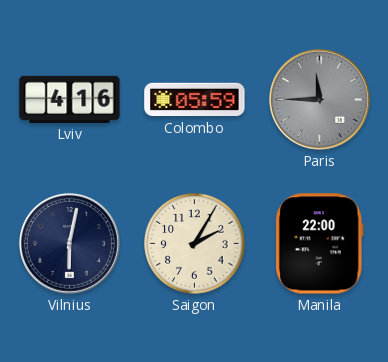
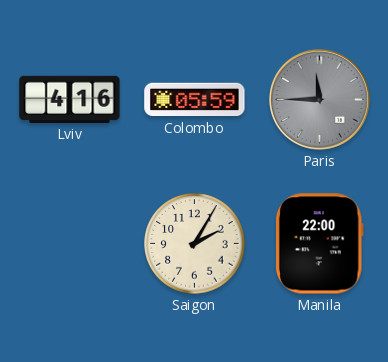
Vilnius: 6:02 -> none
